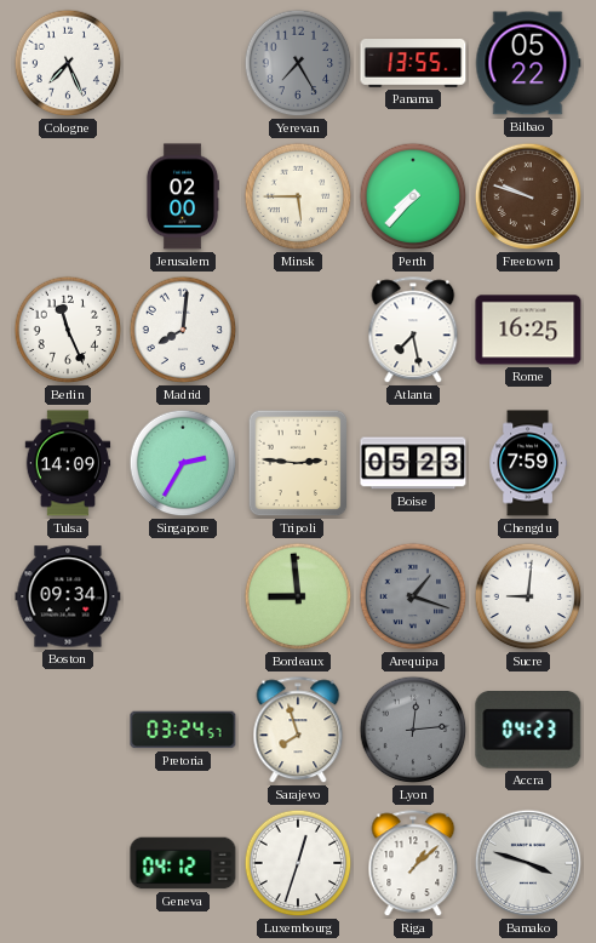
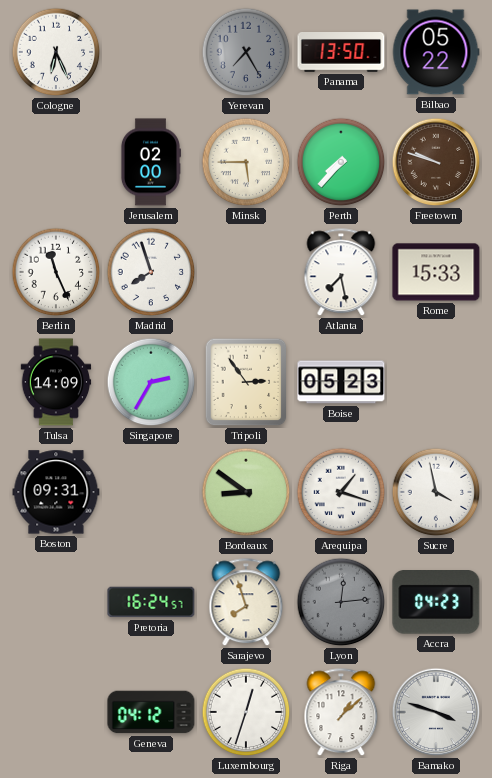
Cologne: 7:26 -> 6:26
Panama: 13:55 -> 13:50
Madrid: 8:01 -> 7:57
Rome: 16:25 -> 15:33
Tripoli: 2:46 -> 2:54
Chengdu: 7:59 -> none
Boston: 09:34 -> 09:31
Bordeaux: 8:59 -> 8:51
Arequipa dial: grey -> white
Sucre: 9:01 -> 3:58
Pretoria: 03:24 -> 16:24
